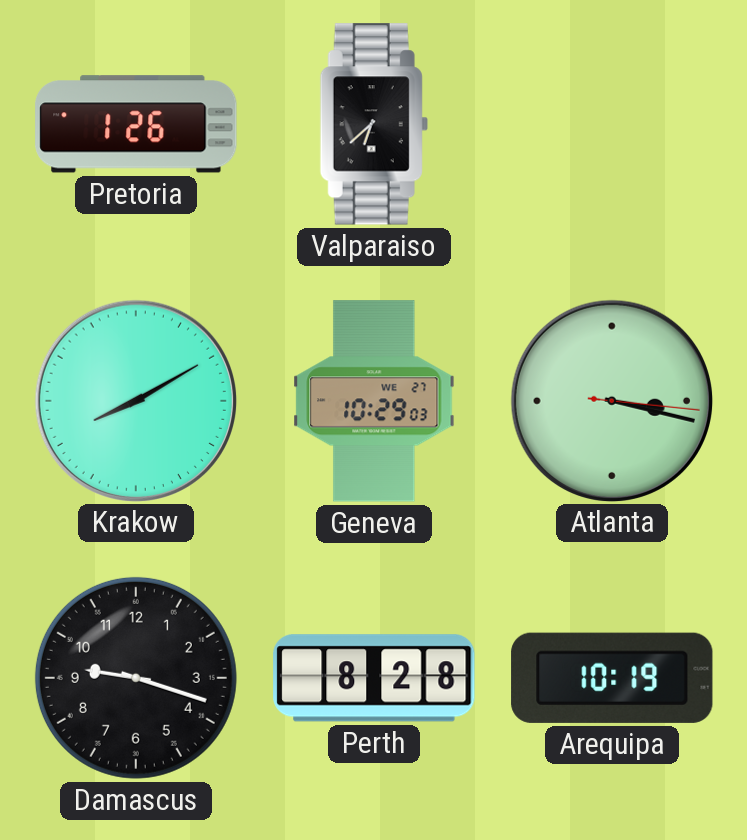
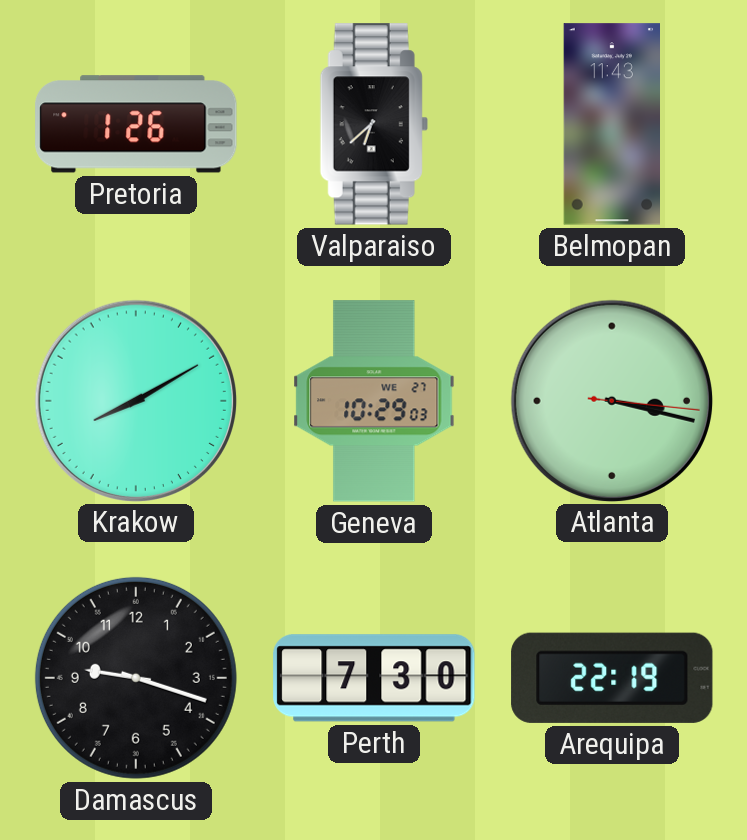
Belmopan: none -> 11:43
Perth: 8:28 -> 7:30
Arequipa: 10:19 -> 22:19
